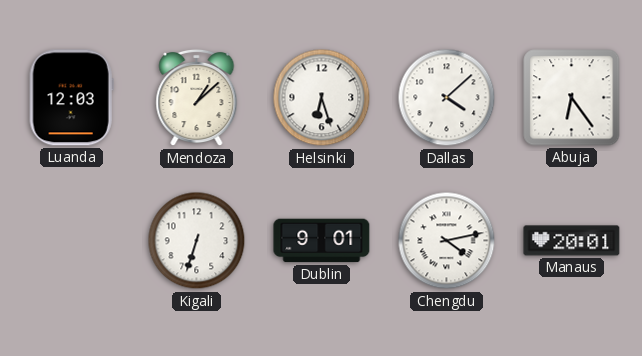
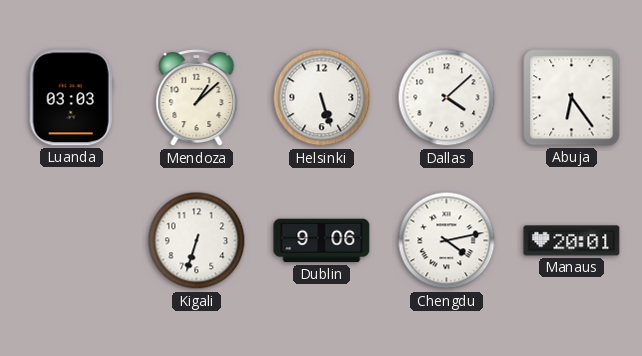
Luanda: 12:03 -> 03:03
Helsinki: 6:27 -> 5:27
Dublin: 9:01 -> 9:06
